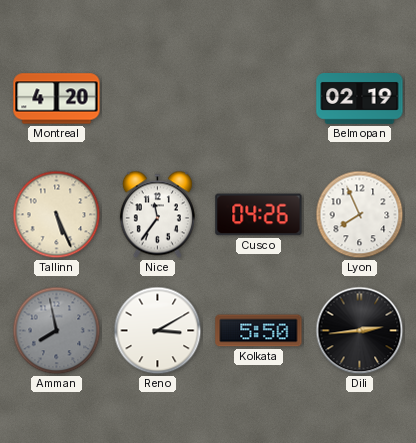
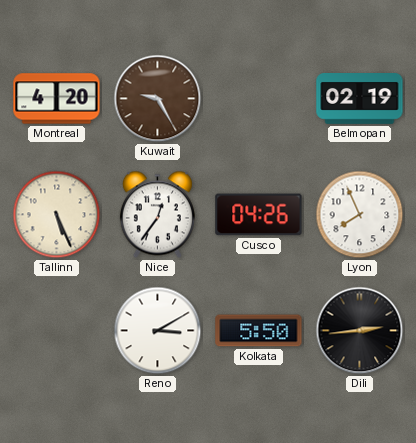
Kuwait: none -> 9:25
Nice: 11:36 -> 12:36
Amman: 7:58 -> none
